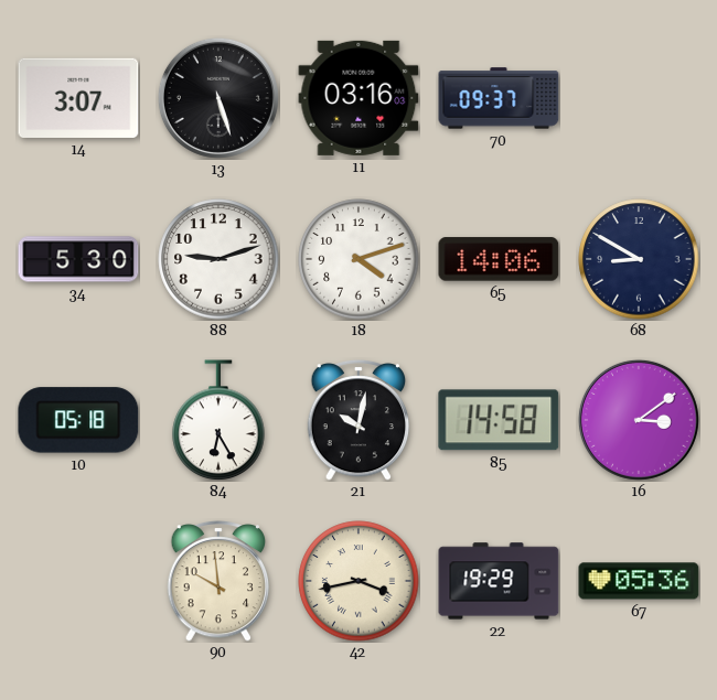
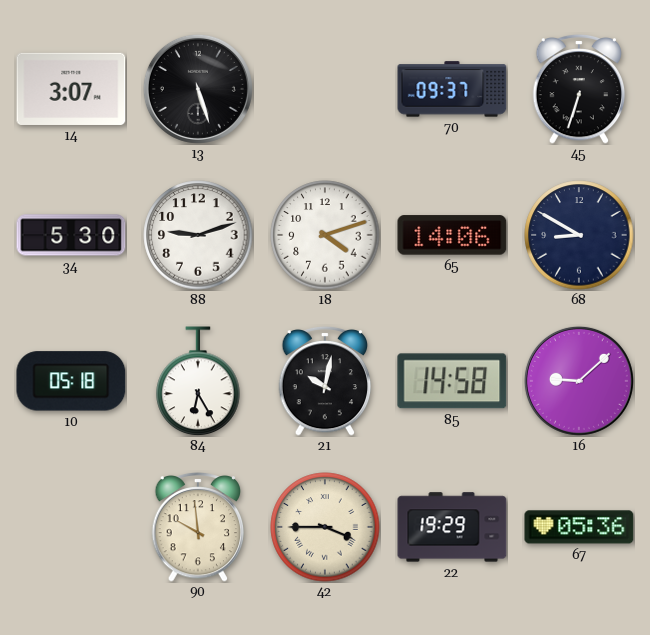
11: 03:16 -> none
45: none -> 6:33
16: 3:09 -> 9:08
42: 3:43 -> 3:45
